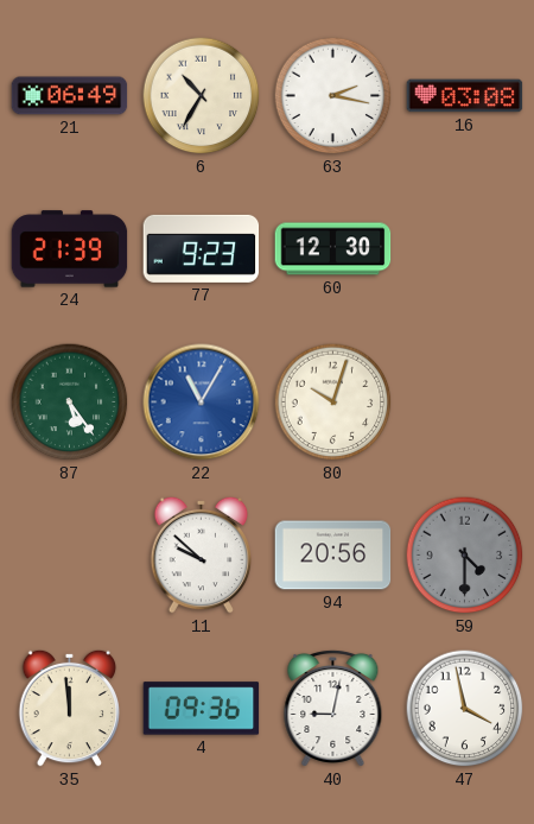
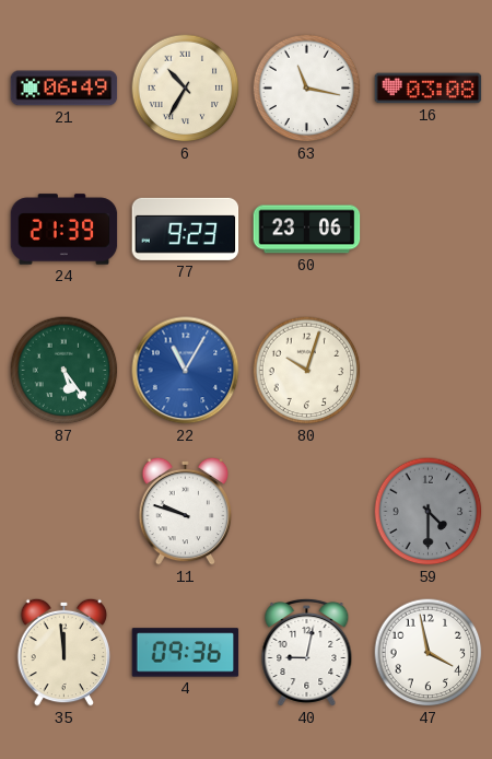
63: 2:17 -> 11:17
60: 12:30 -> 23:06
11: 9:52 -> 9:48
94: 20:56 -> none
